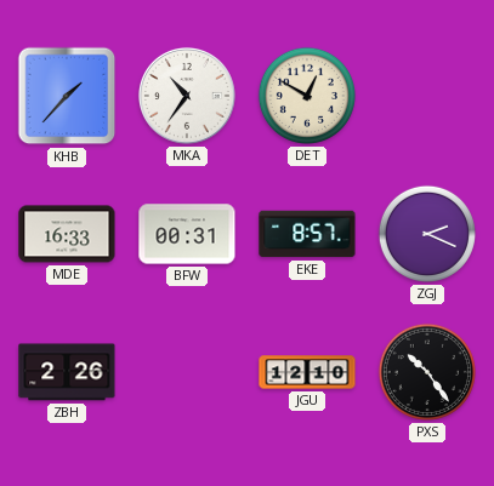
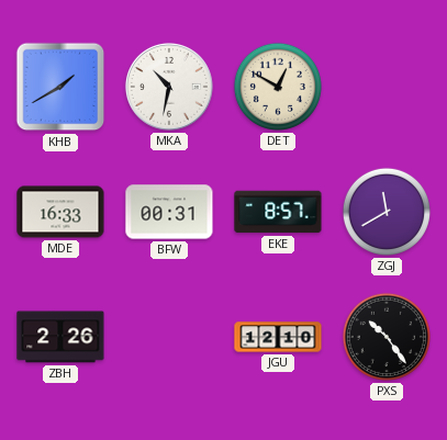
KHB: 1:37 -> 1:40
MKA: 10:36 -> 10:32
ZGJ: 2:19 -> 11:40
